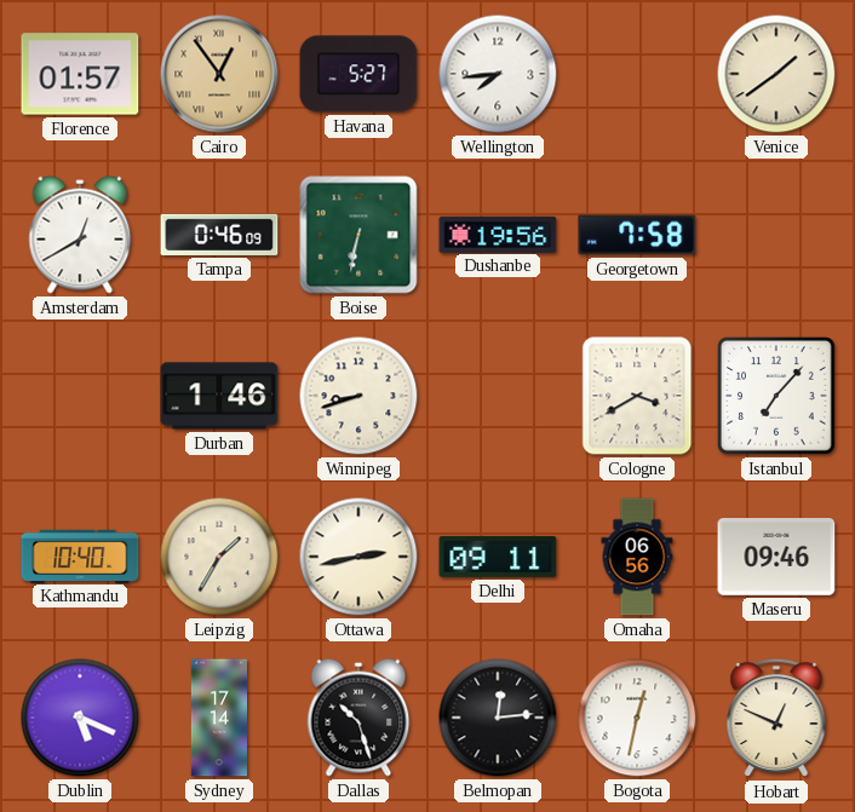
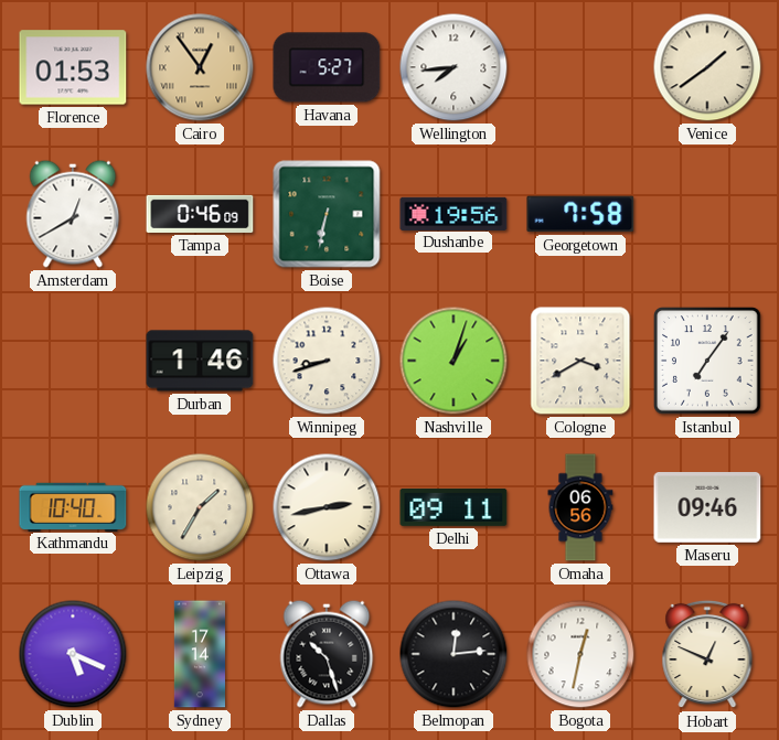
Florence: 01:57 -> 01:53
Nashville: none -> 1:03
Istanbul: 7:07 -> 7:06
